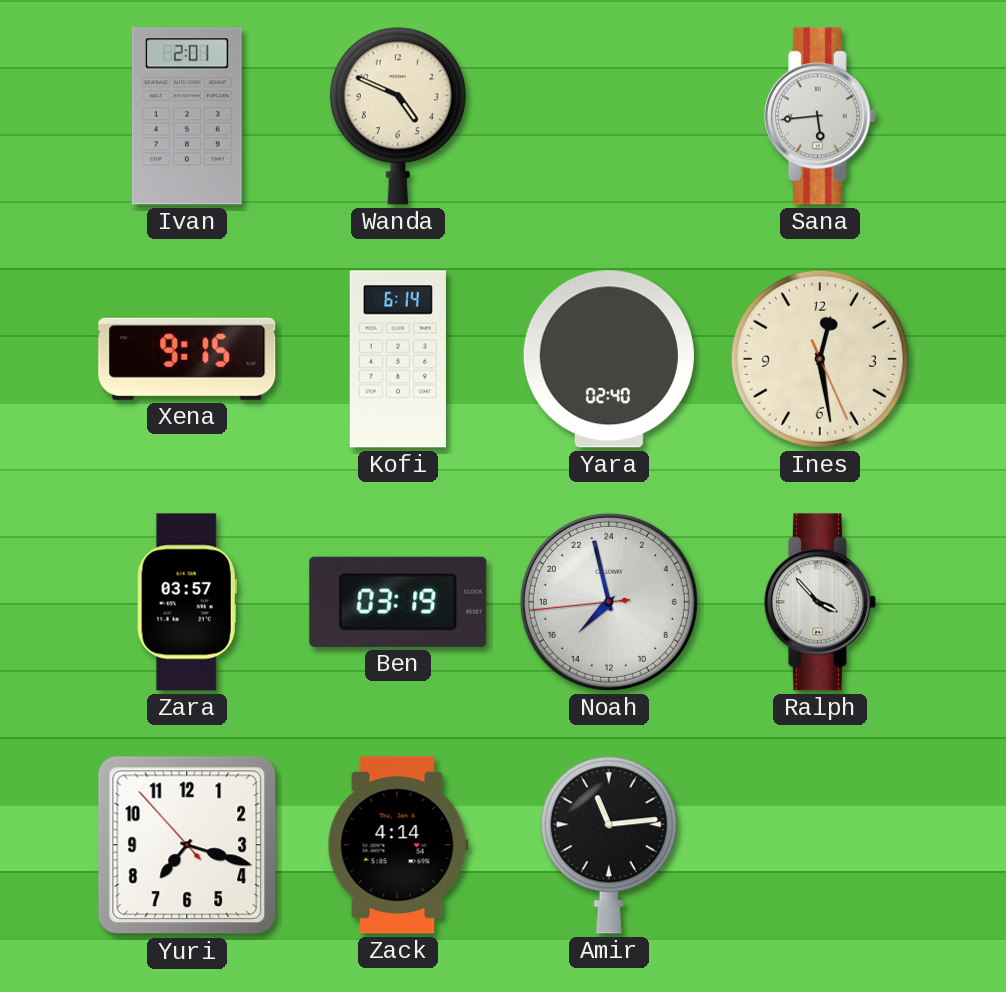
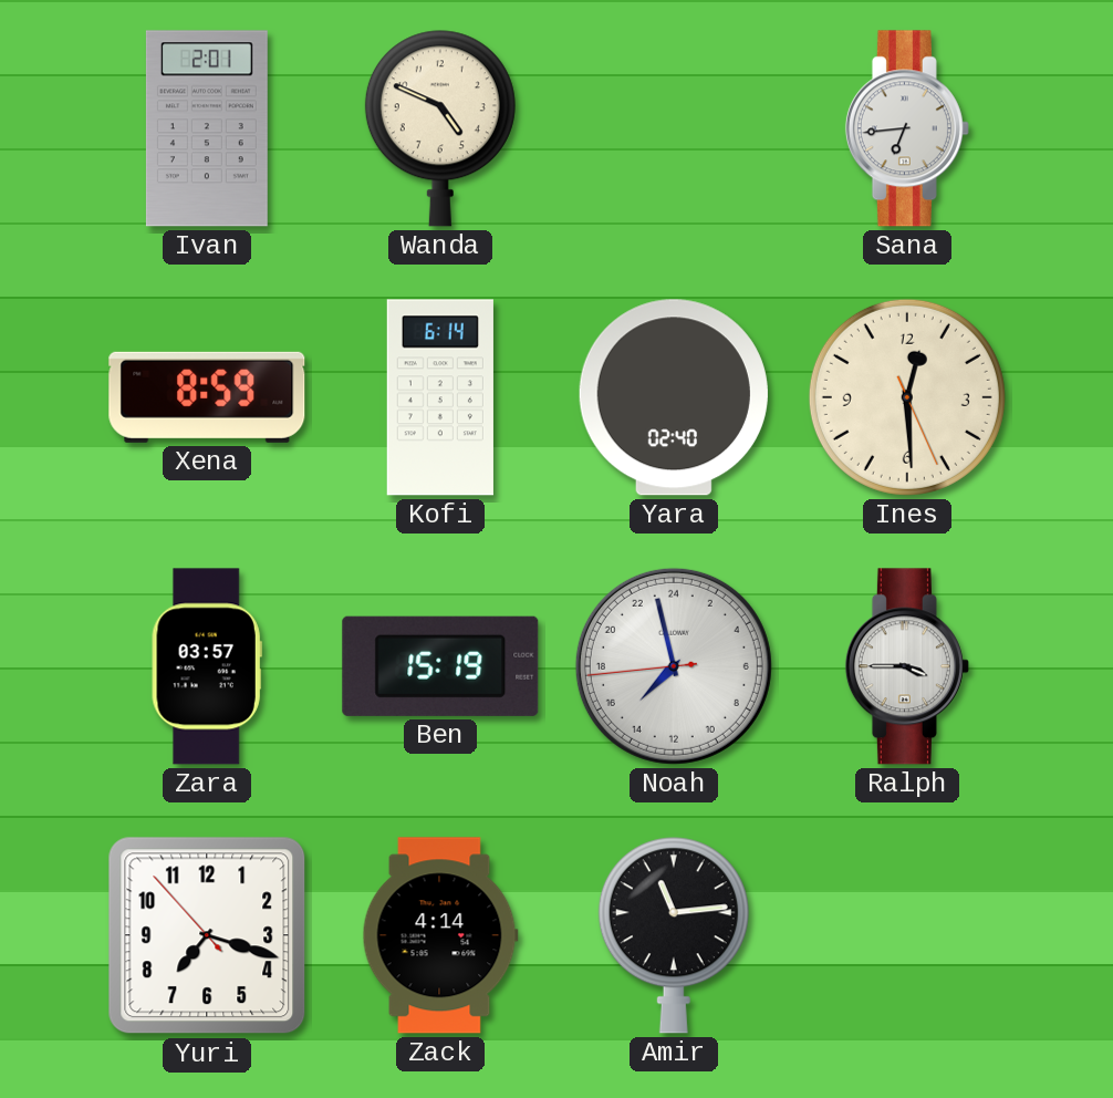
Sana: 5:44 -> 6:44
Xena: 9:15 -> 8:59
Ines: 12:28 -> 12:29
Ben: 03:19 -> 15:19
Ralph: 3:53 -> 3:45
